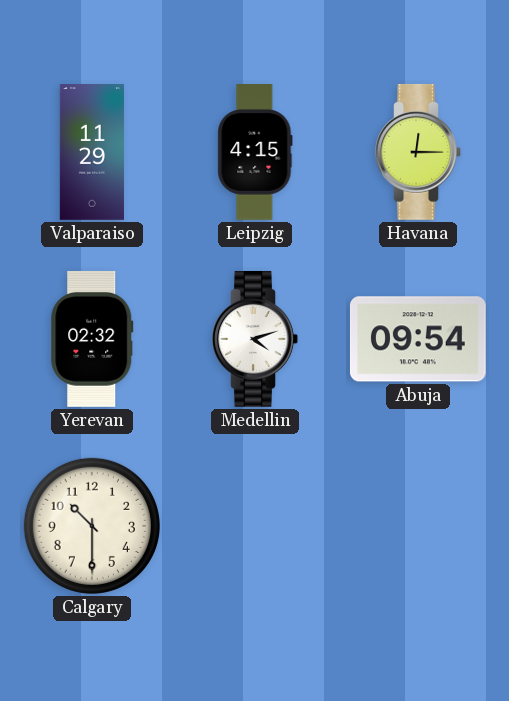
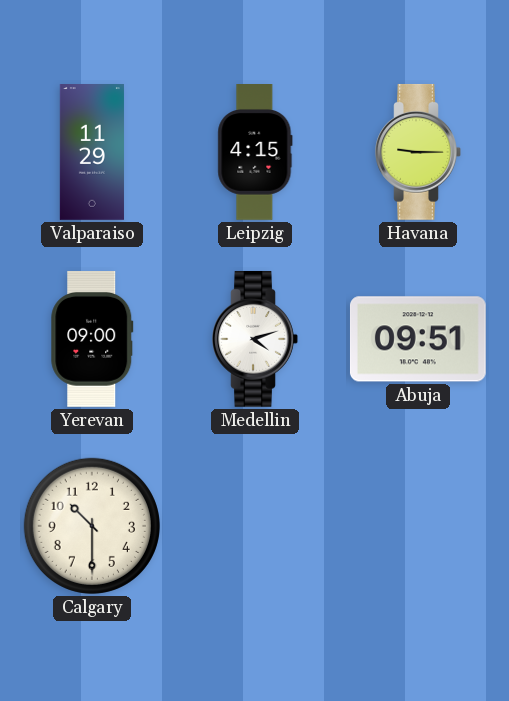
Havana: 12:15 -> 9:15
Yerevan: 02:32 -> 09:00
Abuja: 09:54 -> 09:51
